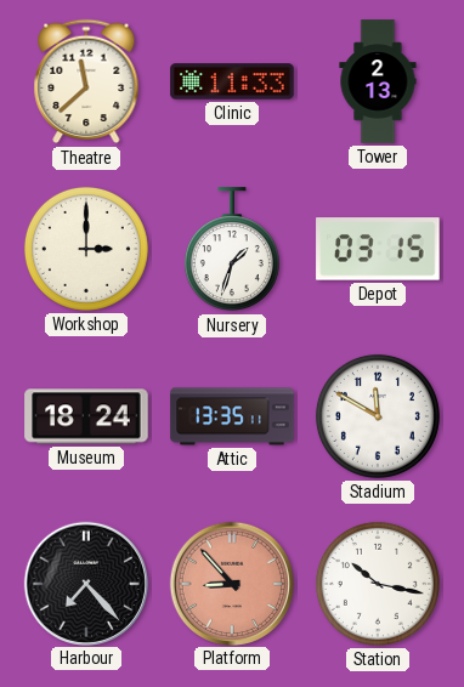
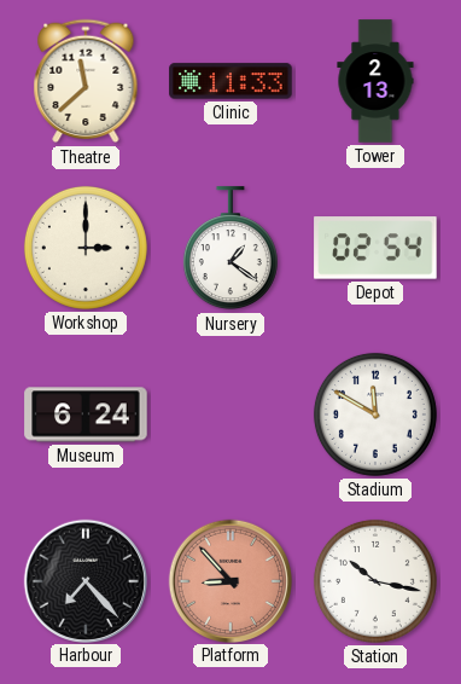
Nursery: 1:33 -> 1:21
Depot: 03:15 -> 02:54
Museum: 18:24 -> 6:24
Attic: 13:35 -> none
